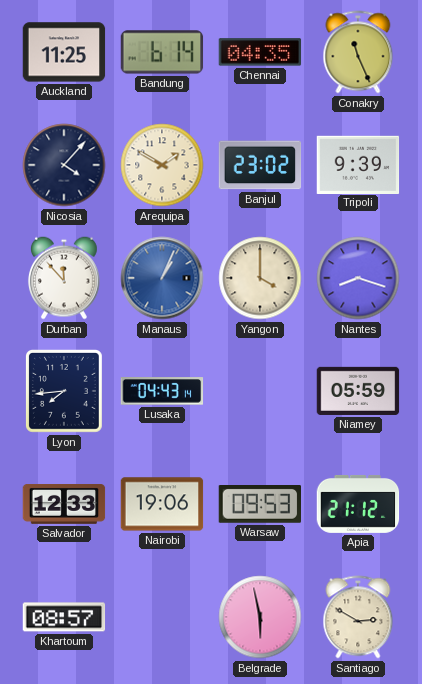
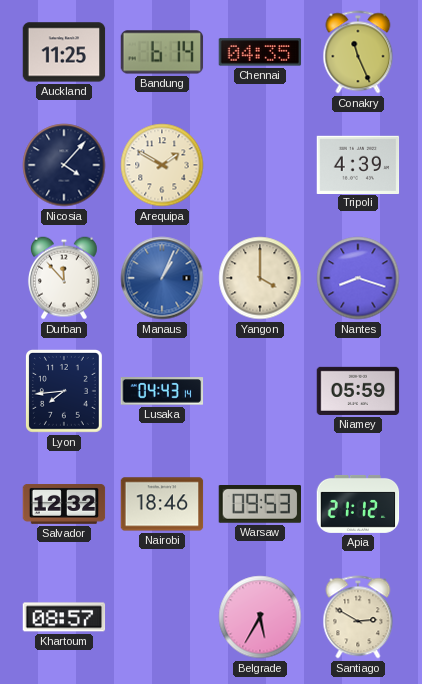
Banjul: 23:02 -> none
Tripoli: 9:39 -> 4:39
Salvador: 12:33 -> 12:32
Nairobi: 19:06 -> 18:46
Belgrade: 5:58 -> 5:35
